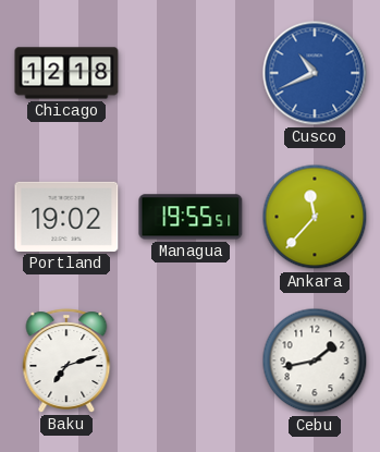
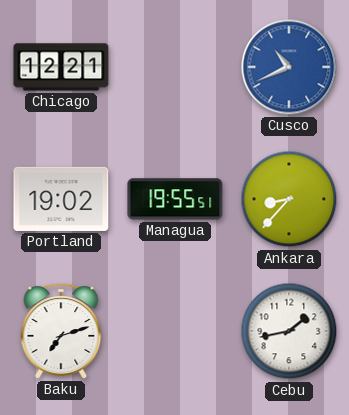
Chicago: 12:18 -> 12:21
Ankara: 11:37 -> 8:37
